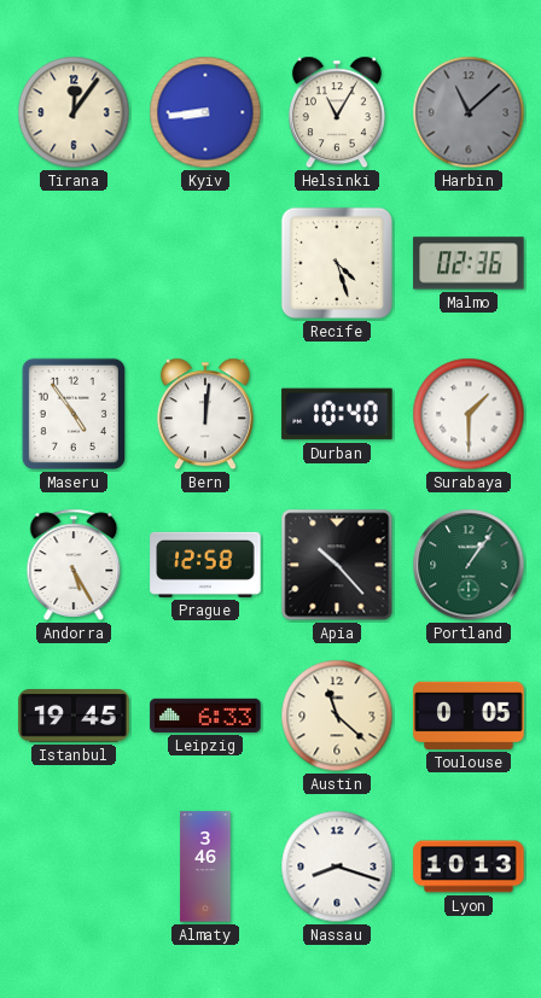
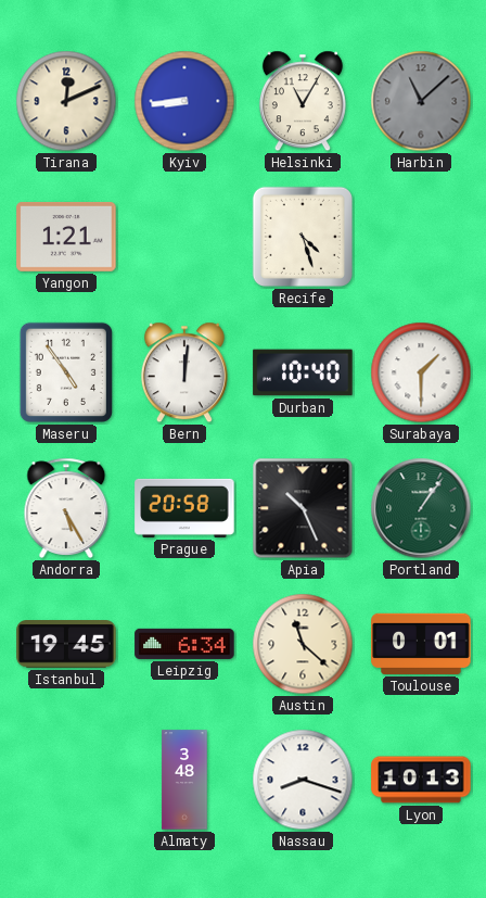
Tirana: 12:06 -> 12:11
Yangon: none -> 1:21
Malmo: 02:36 -> none
Prague: 12:58 -> 20:58
Apia: 10:23 -> 10:26
Leipzig: 6:33 -> 6:34
Toulouse: 0:05 -> 0:01
Almaty: 3:46 -> 3:48
